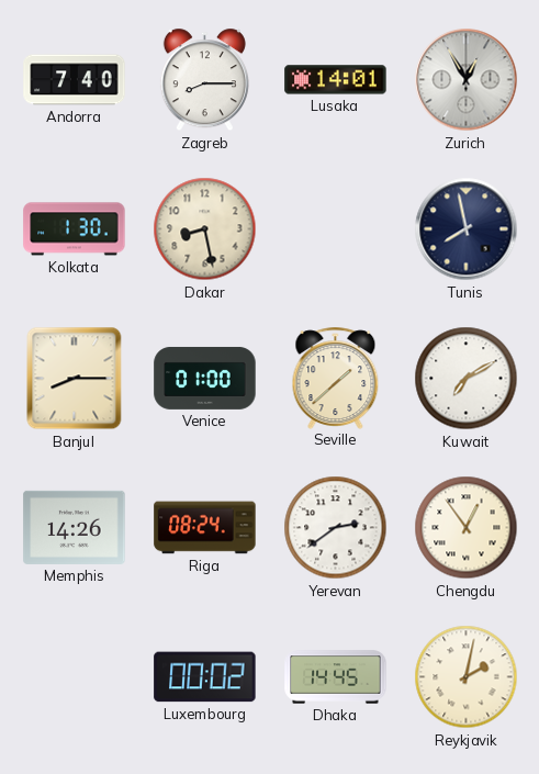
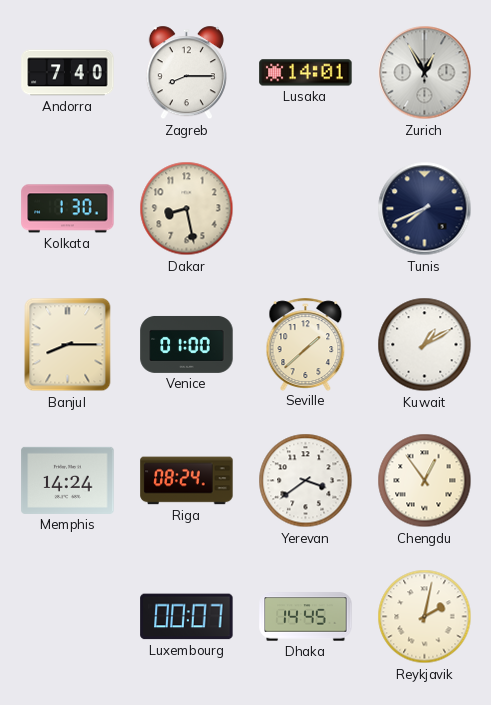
Tunis: 7:58 -> 7:41
Kuwait: 7:10 -> 1:10
Memphis: 14:26 -> 14:24
Yerevan: 2:39 -> 3:39
Luxembourg: 00:02 -> 00:07
